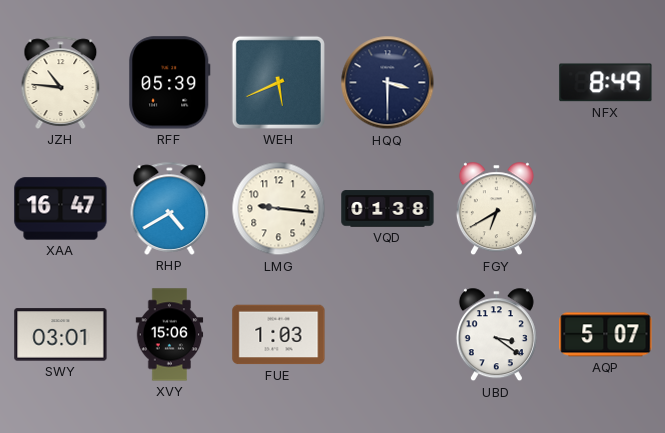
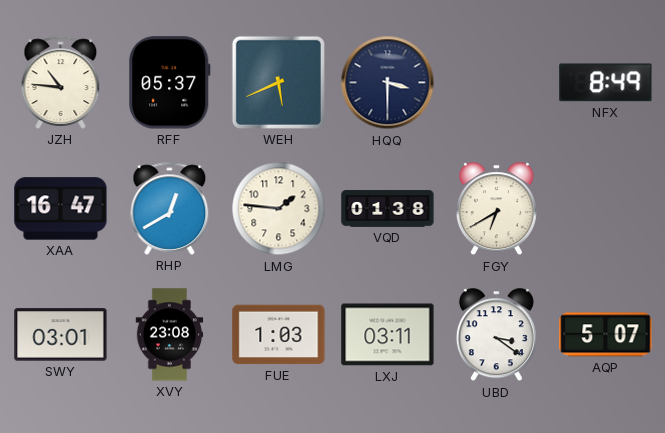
RFF: 05:39 -> 05:37
RHP: 4:40 -> 12:40
LMG: 9:16 -> 1:46
XVY: 15:06 -> 23:08
LXJ: none -> 03:11
